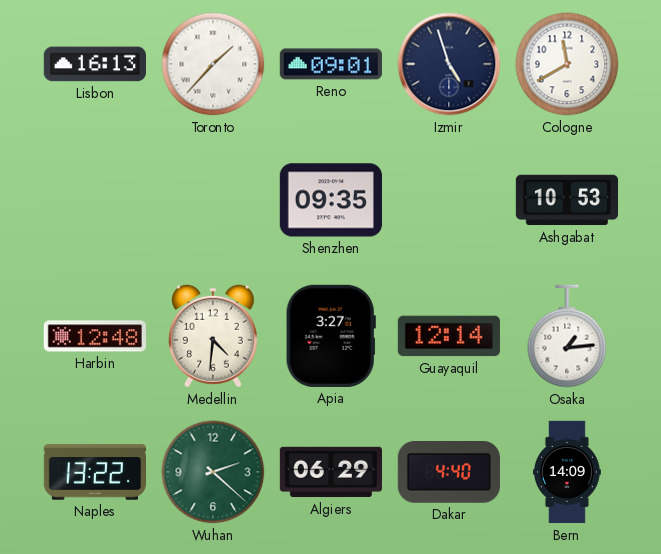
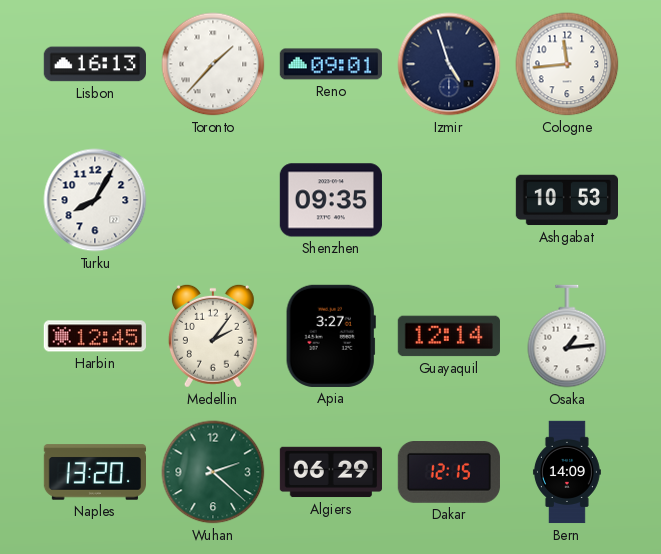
Cologne: 11:40 -> 11:44
Turku: none -> 8:05
Harbin: 12:48 -> 12:45
Medellin: 4:31 -> 2:06
Naples: 13:22 -> 13:20
Dakar: 4:40 -> 12:15
